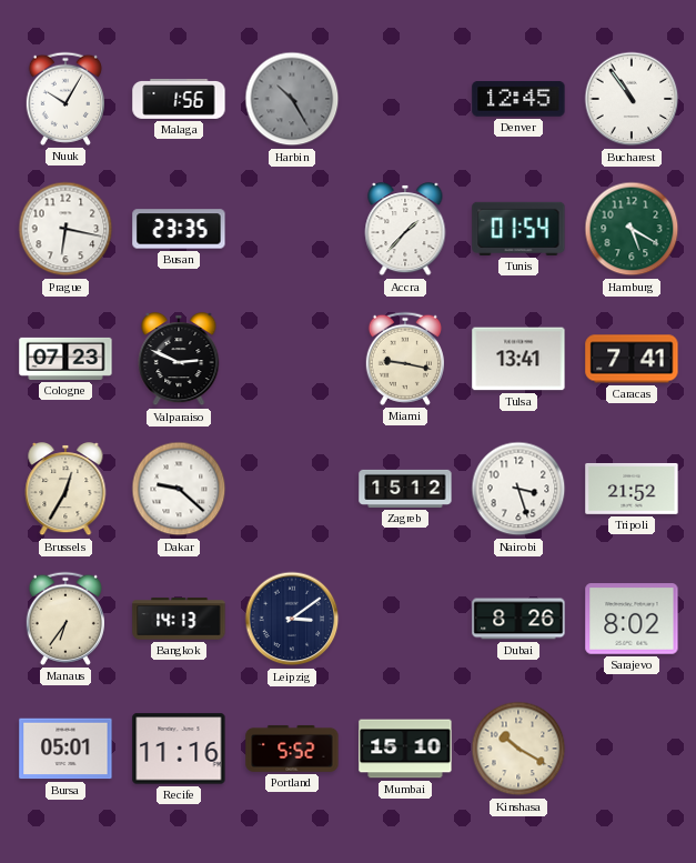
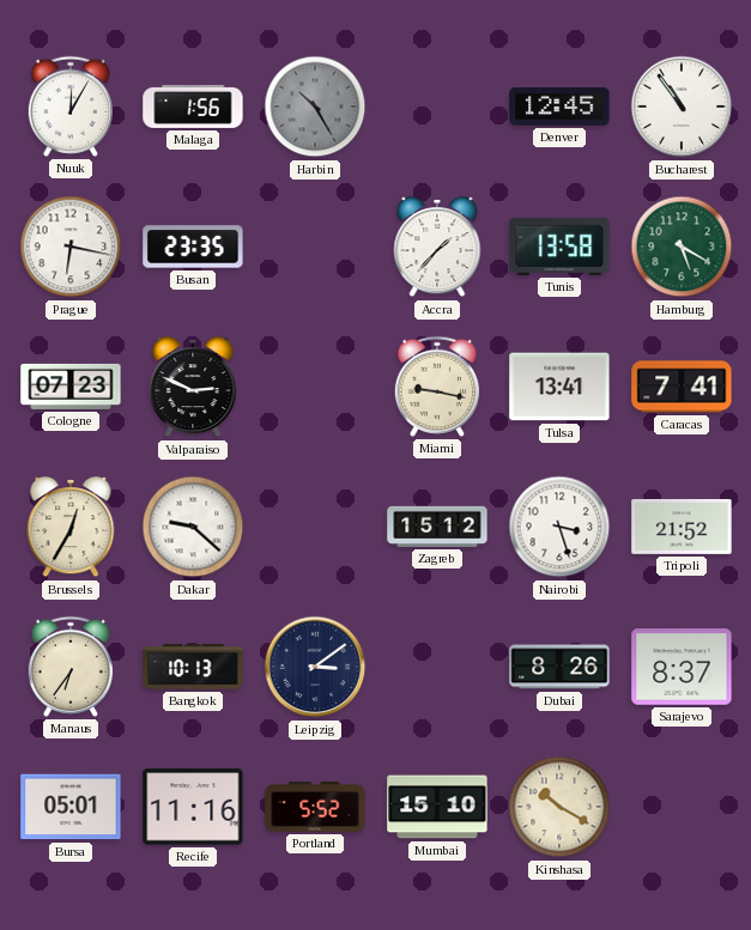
Nuuk: 10:05 -> 12:05
Tunis: 01:54 -> 13:58
Bangkok: 14:13 -> 10:13
Sarajevo: 8:02 -> 8:37
